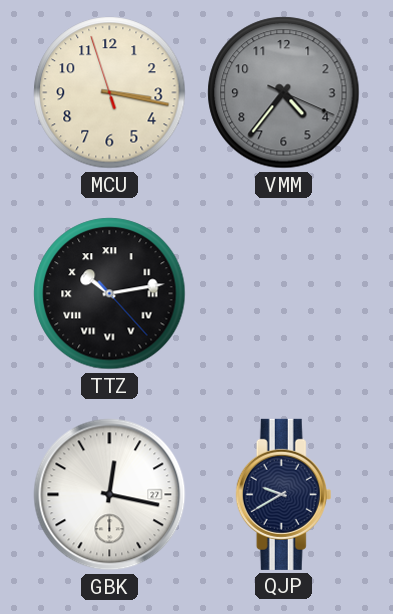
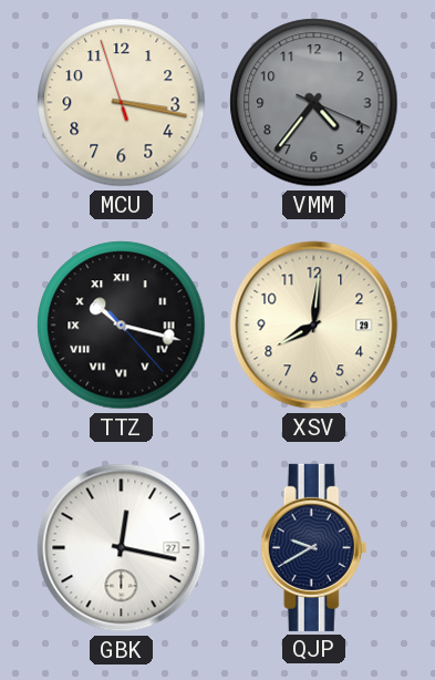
TTZ: 10:13 -> 10:17
XSV: none -> 8:01
